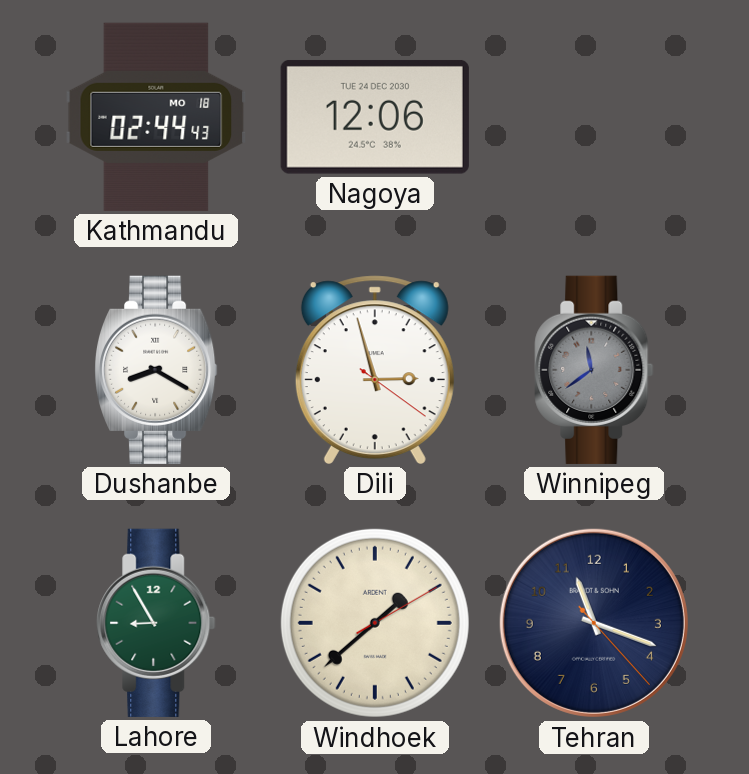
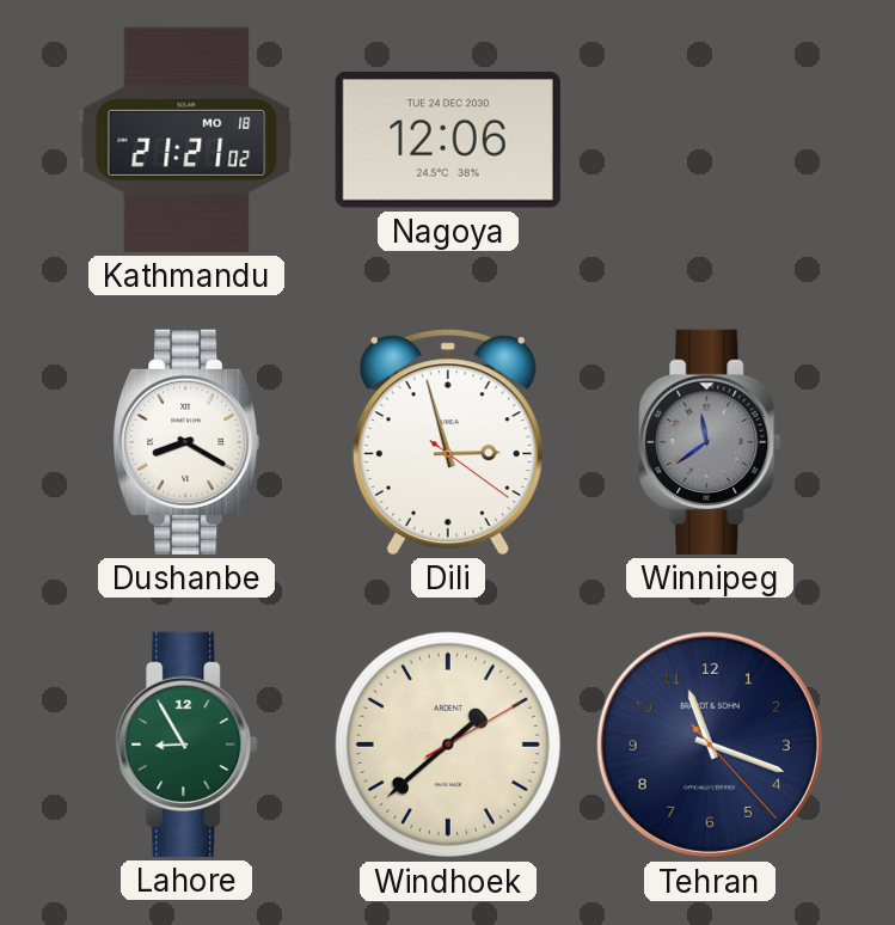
Kathmandu: 02:44 -> 21:21
